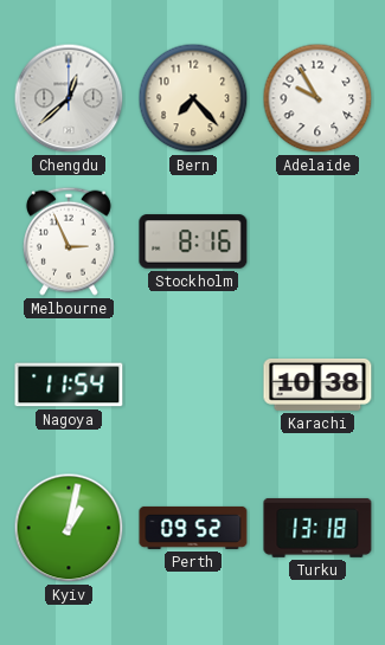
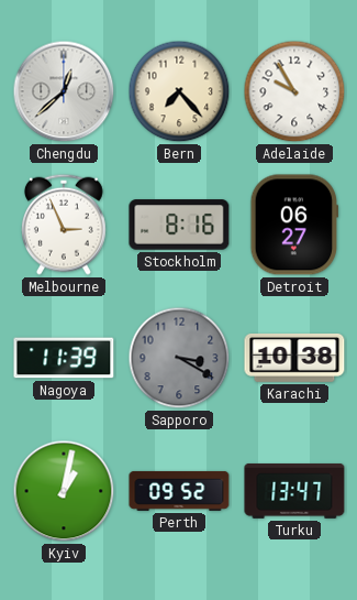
Detroit: none -> 06:27
Nagoya: 11:54 -> 11:39
Sapporo: none -> 3:20
Turku: 13:18 -> 13:47
